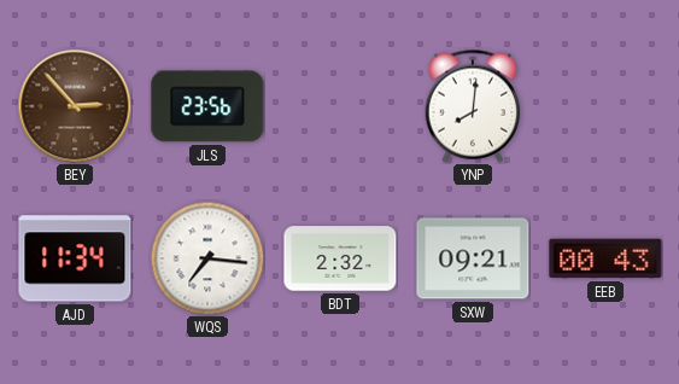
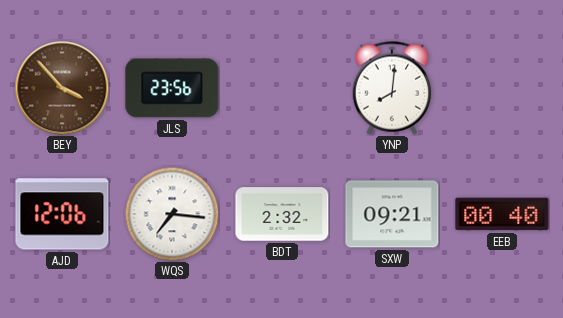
BEY: 2:53 -> 3:53
AJD: 11:34 -> 12:06
EEB: 00:43 -> 00:40
